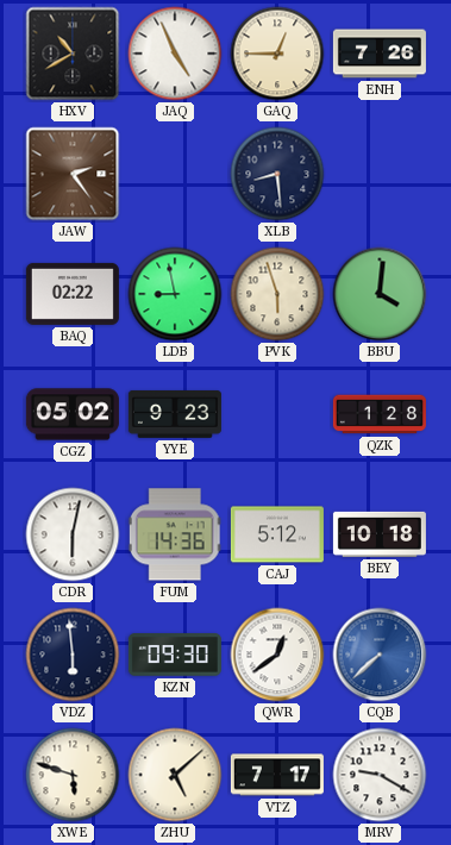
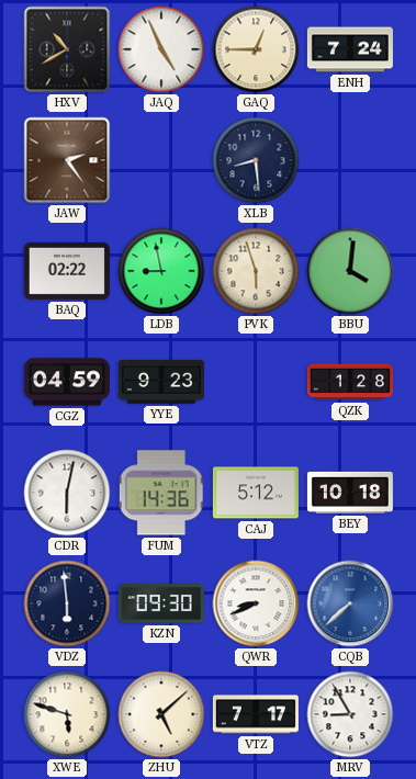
ENH: 7:26 -> 7:24
CGZ: 05:02 -> 04:59
QWR: 12:39 -> 8:41
MRV: 9:20 -> 8:55
